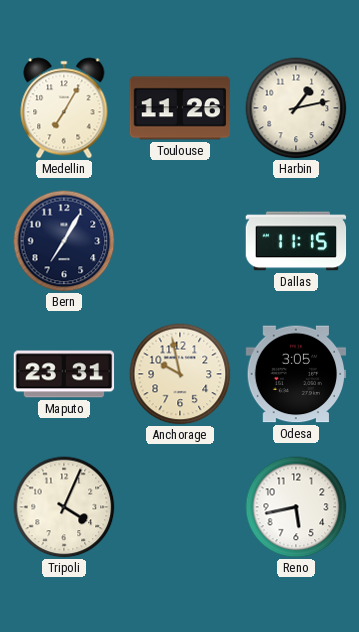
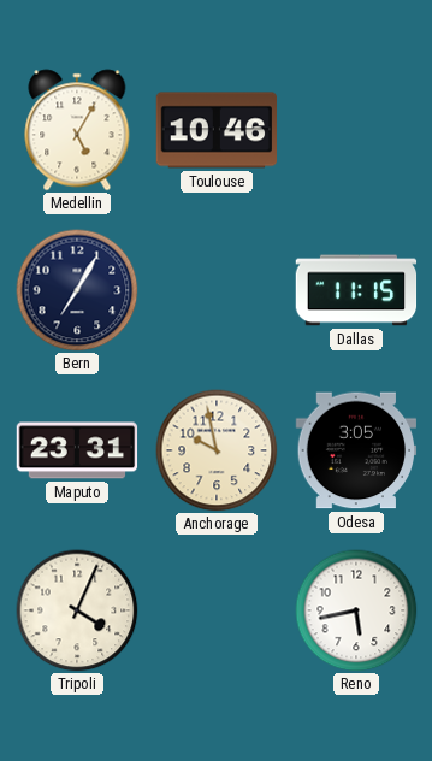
Medellin: 7:05 -> 5:05
Toulouse: 11:26 -> 10:46
Harbin: 1:13 -> none
